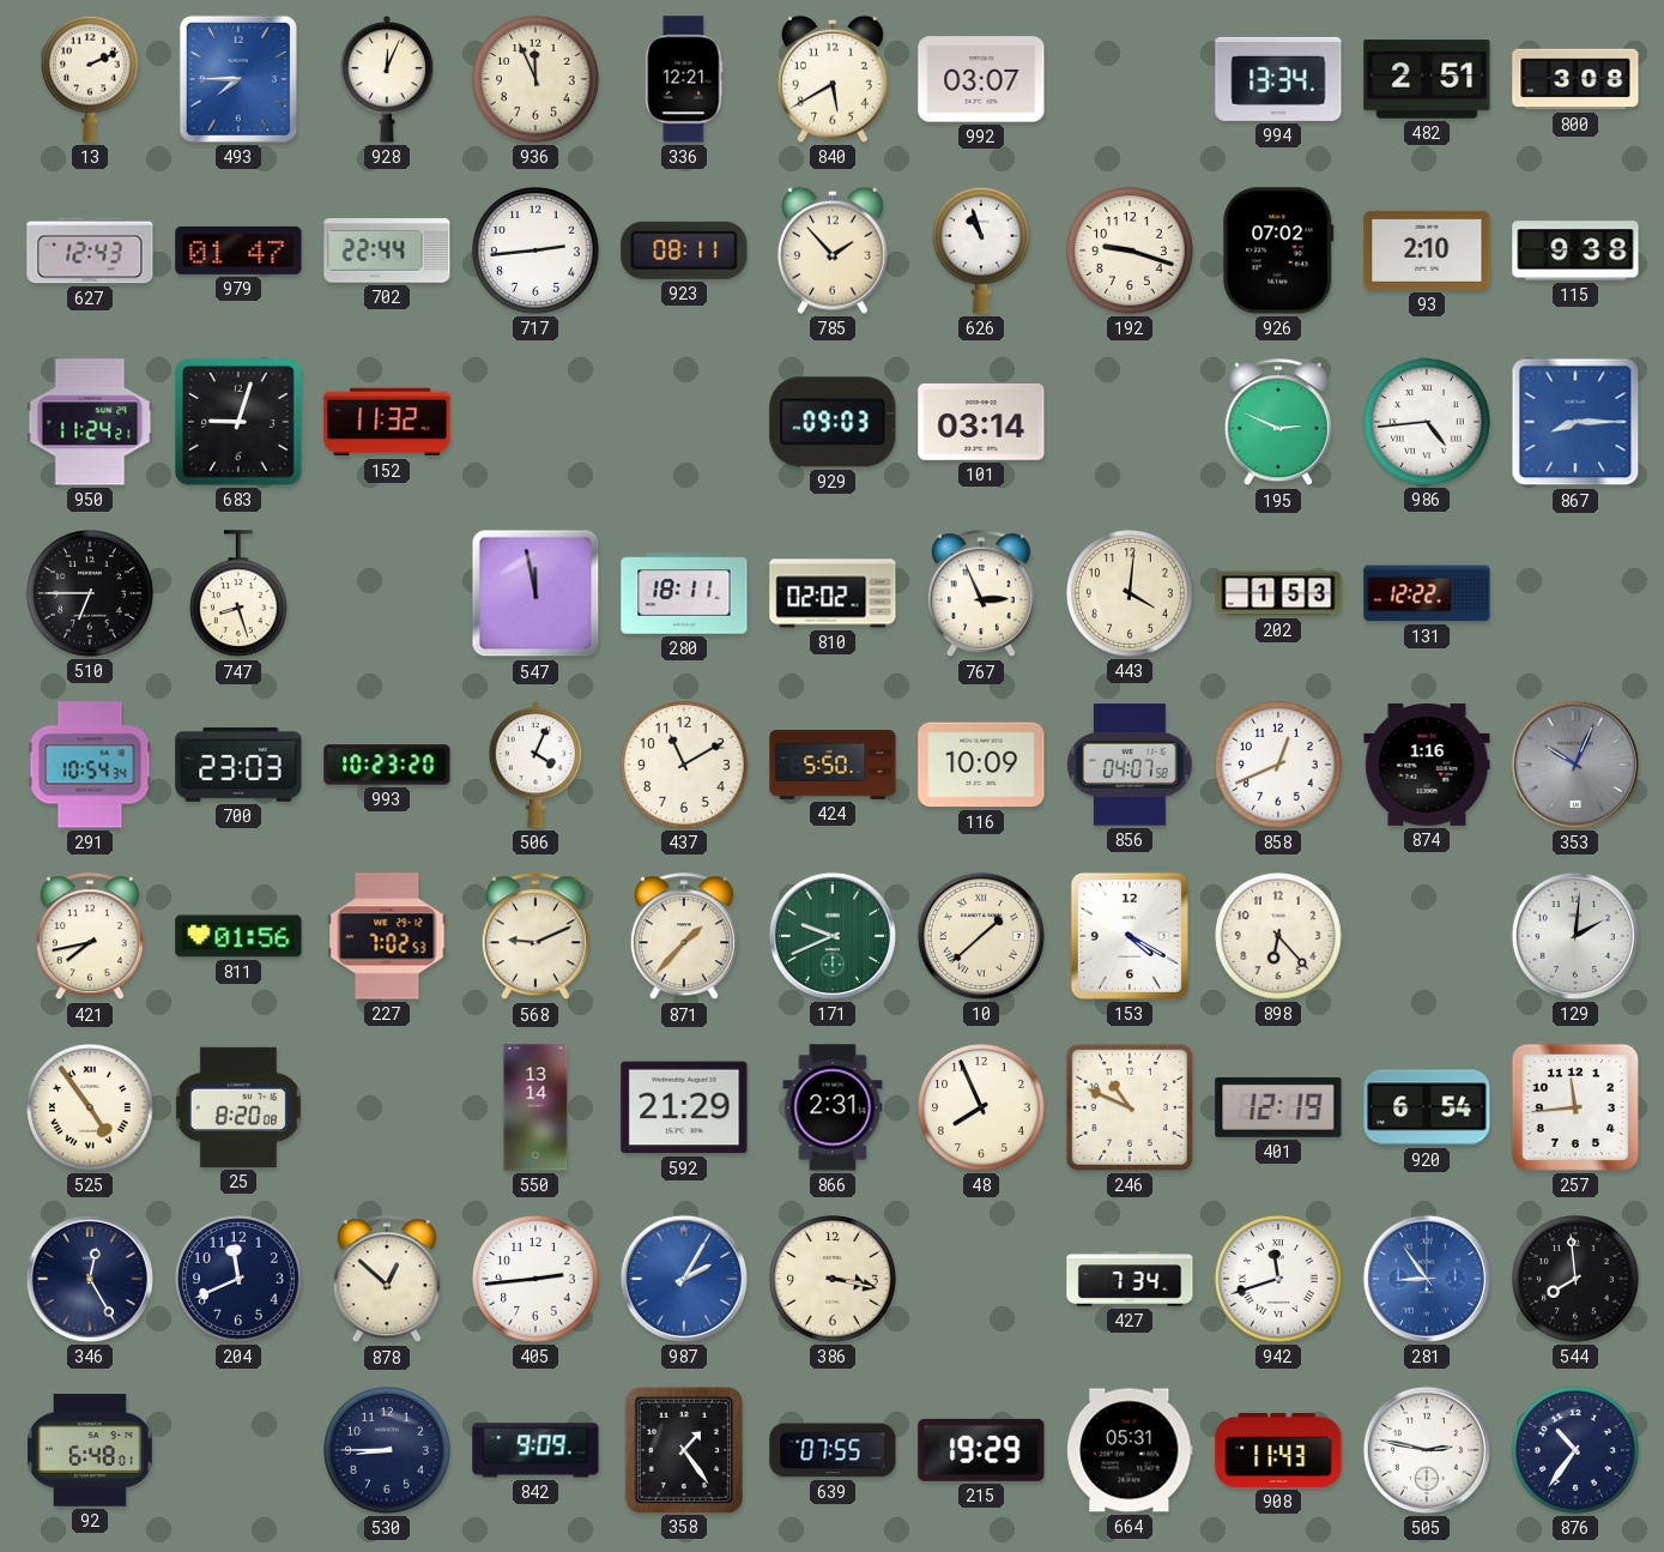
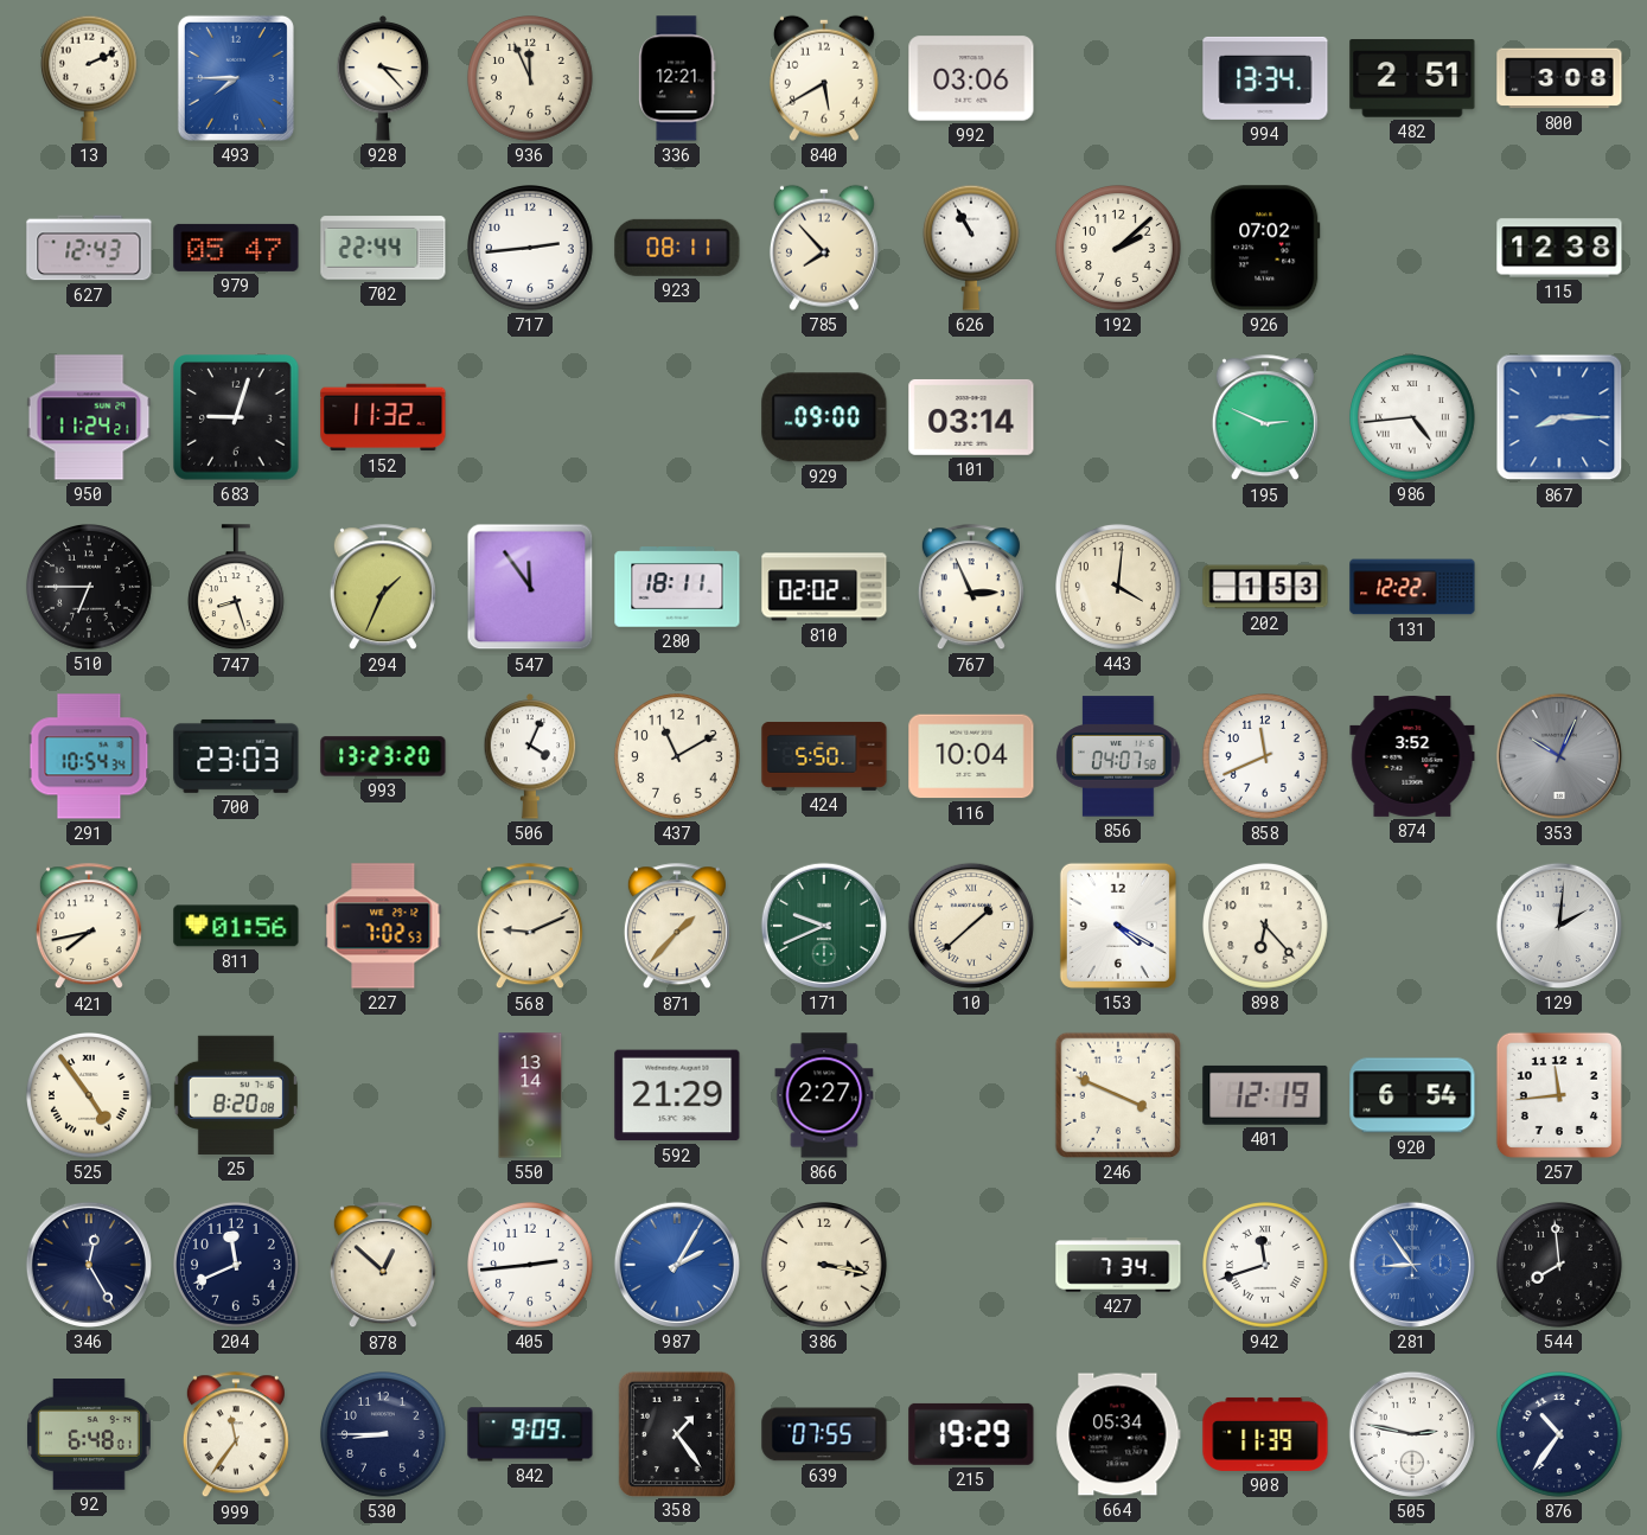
928: 12:04 -> 3:23
992: 03:07 -> 03:06
979: 01:47 -> 05:47
785: 1:53 -> 7:53
626: 10:57 -> 10:55
192: 9:18 -> 2:08
93: 2:10 -> none
115: 9:38 -> 12:38
929: 09:03 -> 09:00
294: none -> 1:34
547: 11:58 -> 11:54
993: 10:23 -> 13:23
116: 10:09 -> 10:04
858: 12:41 -> 11:41
874: 1:16 -> 3:52
866: 2:31 -> 2:27
48: 7:56 -> none
246: 10:49 -> 3:49
999: none -> 11:36
664: 05:31 -> 05:34
908: 11:43 -> 11:39
